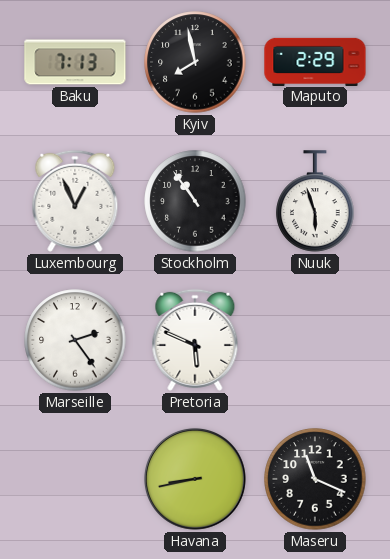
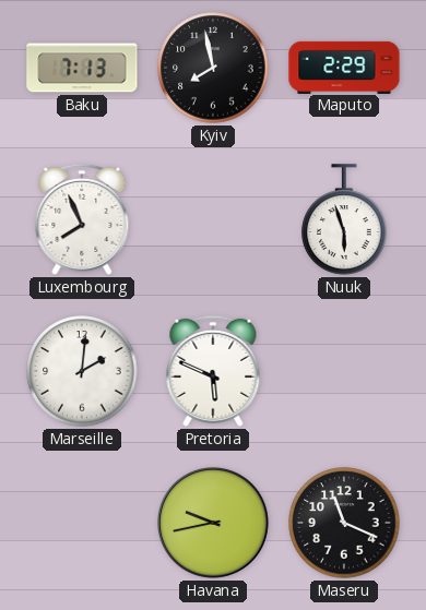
Luxembourg: 12:56 -> 7:56
Stockholm: 10:54 -> none
Marseille: 2:24 -> 2:01
Havana: 8:43 -> 9:43
